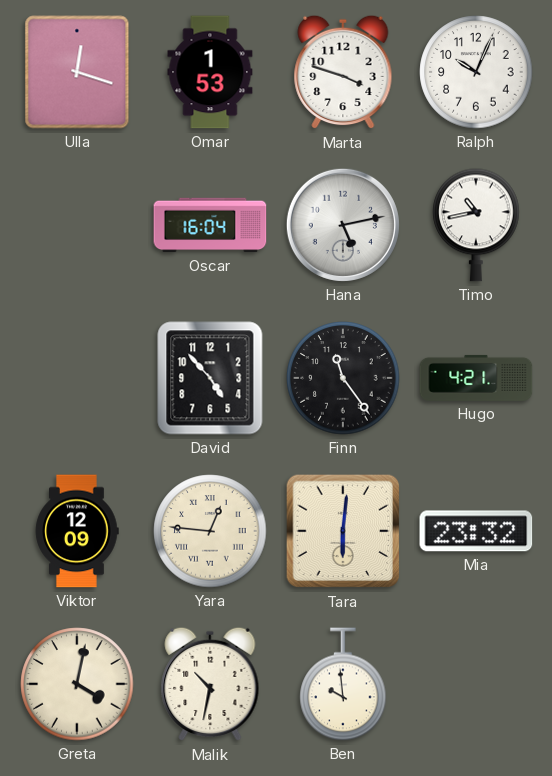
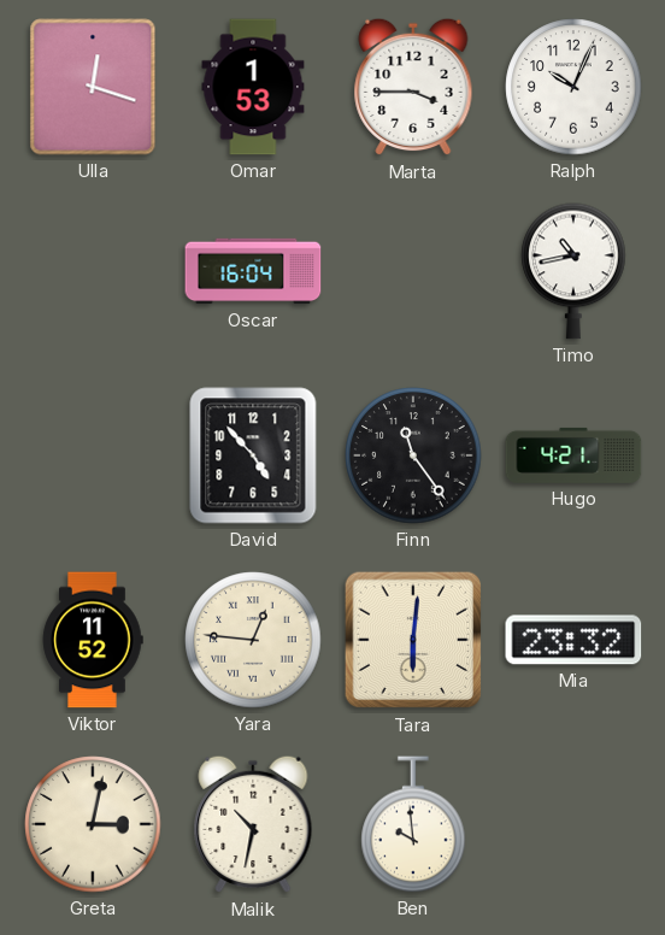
Marta: 3:48 -> 3:45
Hana: 5:13 -> none
Viktor: 12:09 -> 11:52
Greta: 4:02 -> 3:02
